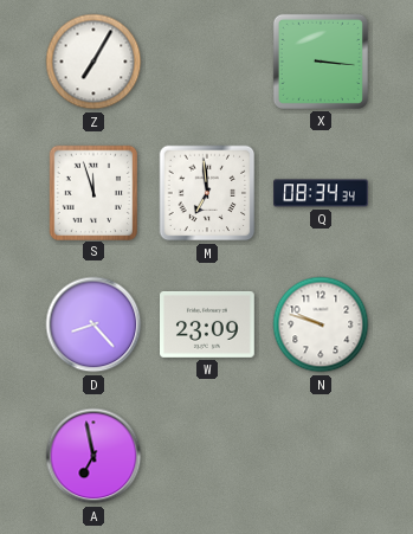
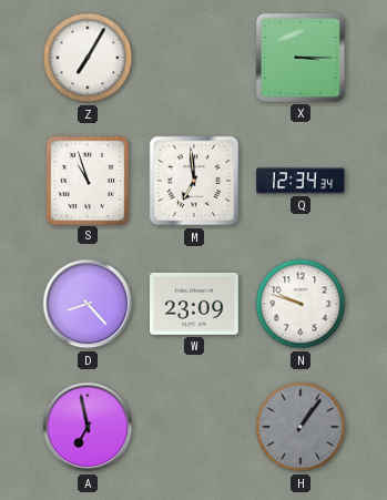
X: 3:16 -> 3:15
S: 11:57 -> 10:57
Q: 08:34 -> 12:34
H: none -> 1:06
